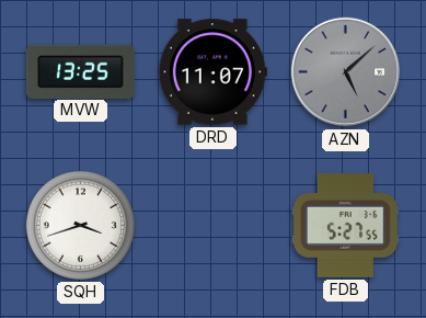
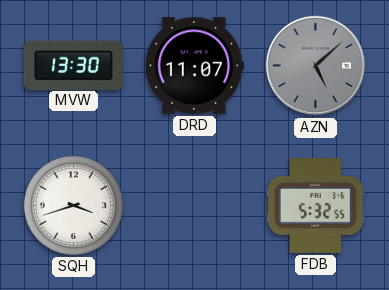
MVW: 13:25 -> 13:30
FDB: 5:27 -> 5:32
